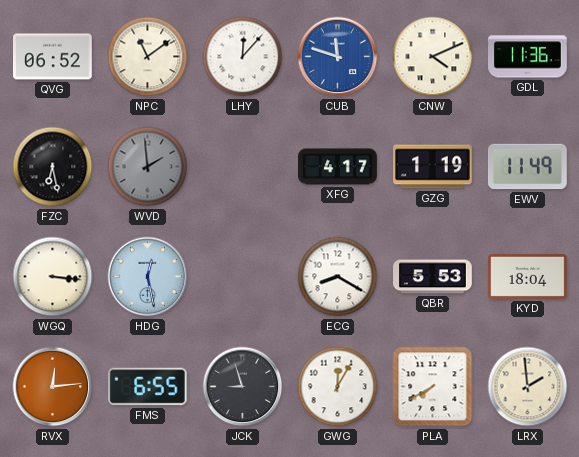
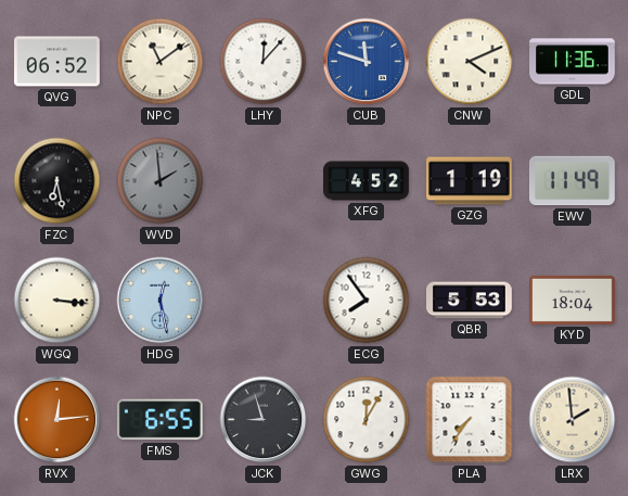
XFG: 4:17 -> 4:52
ECG: 8:20 -> 7:54
PLA: 7:40 -> 7:36
